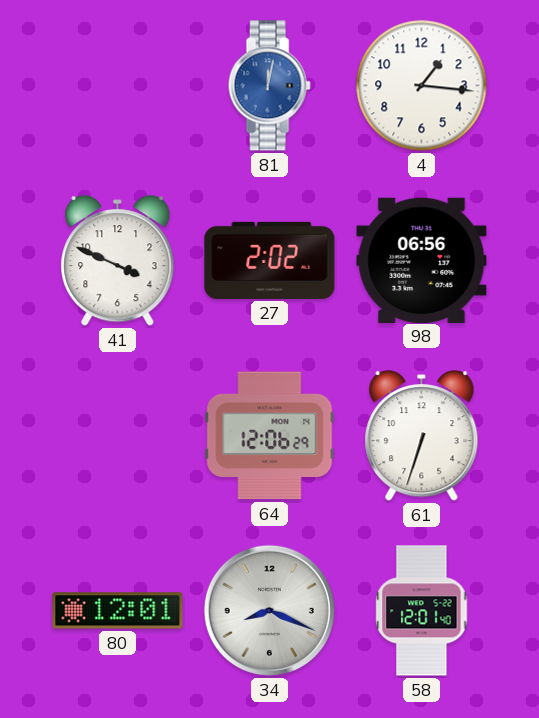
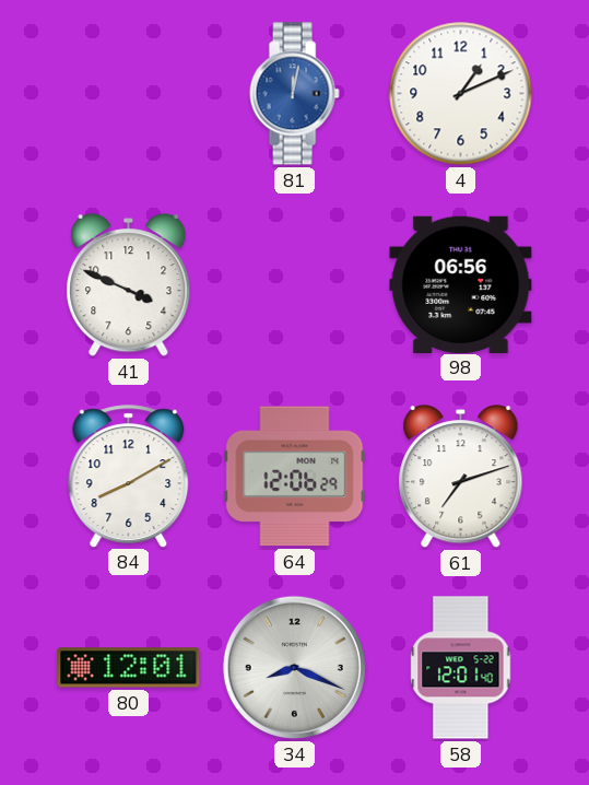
4: 1:16 -> 1:11
27: 2:02 -> none
84: none -> 8:10
61: 6:33 -> 7:12
